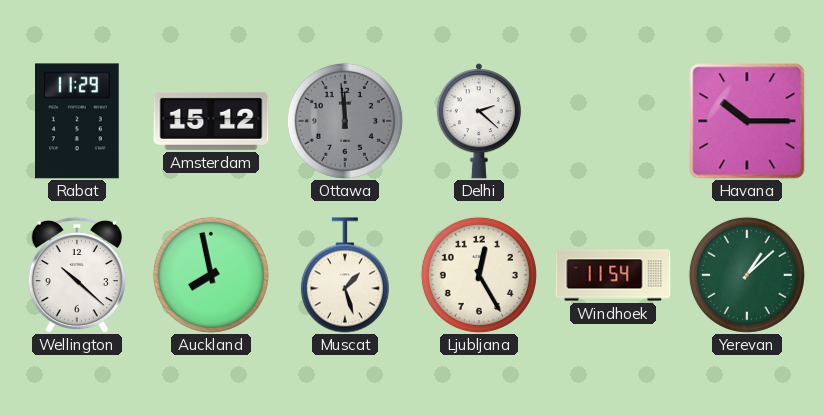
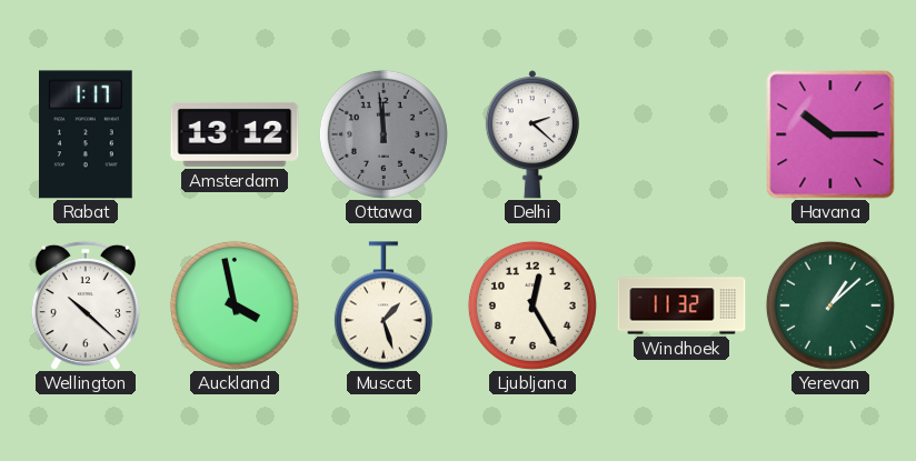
Rabat: 11:29 -> 1:17
Amsterdam: 15:12 -> 13:12
Auckland: 7:58 -> 3:58
Windhoek: 11:54 -> 11:32
